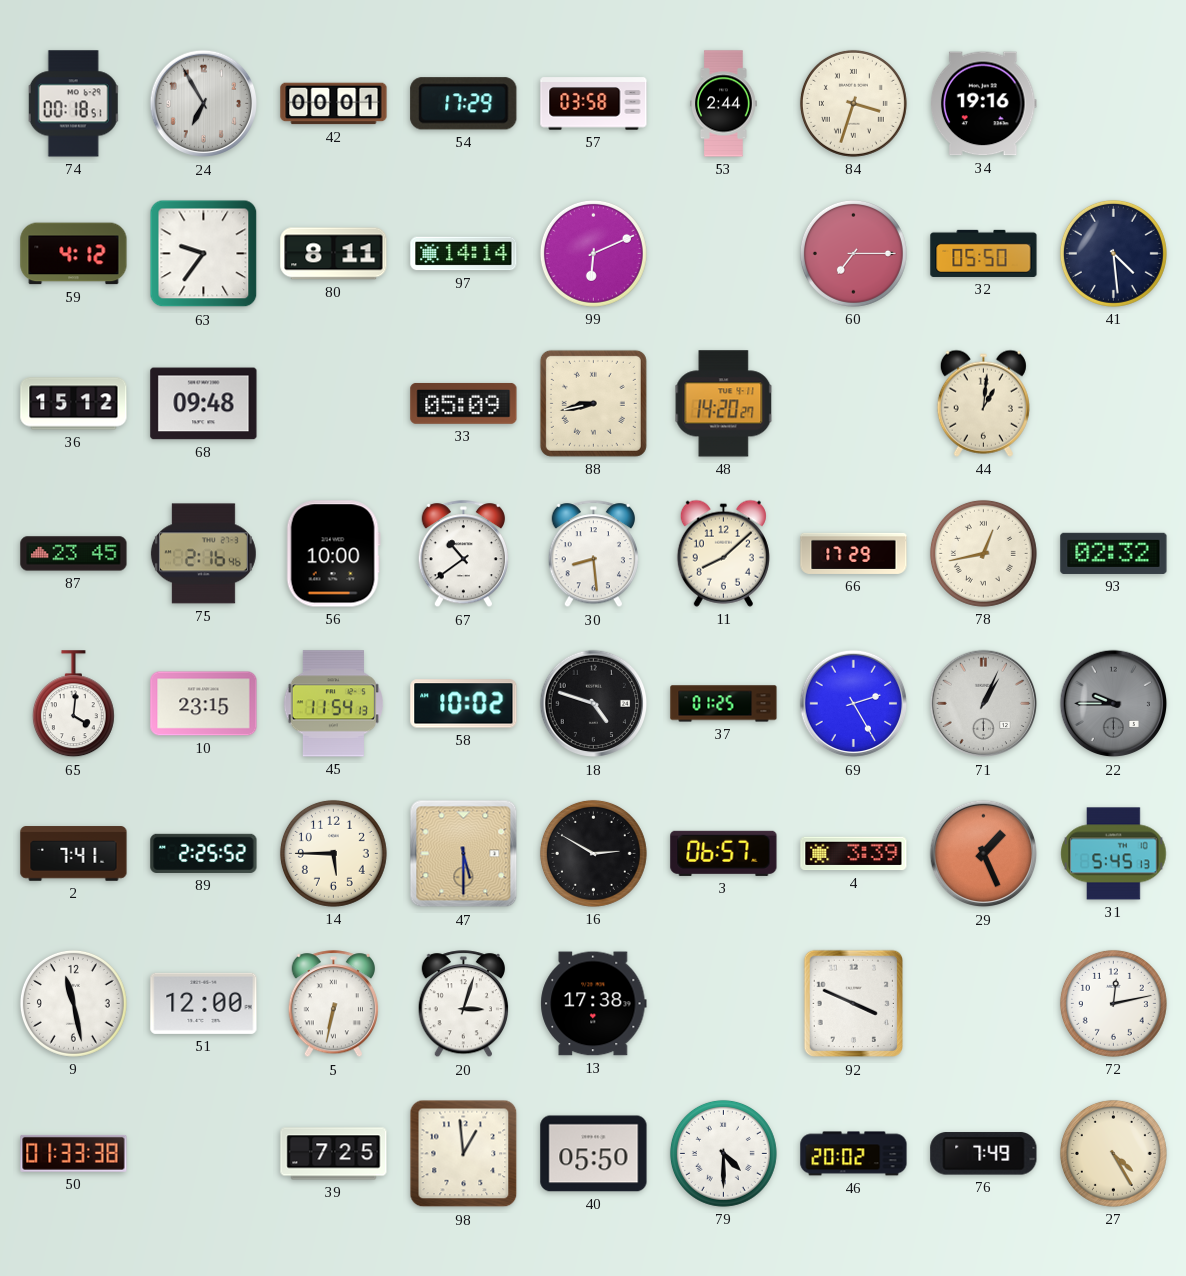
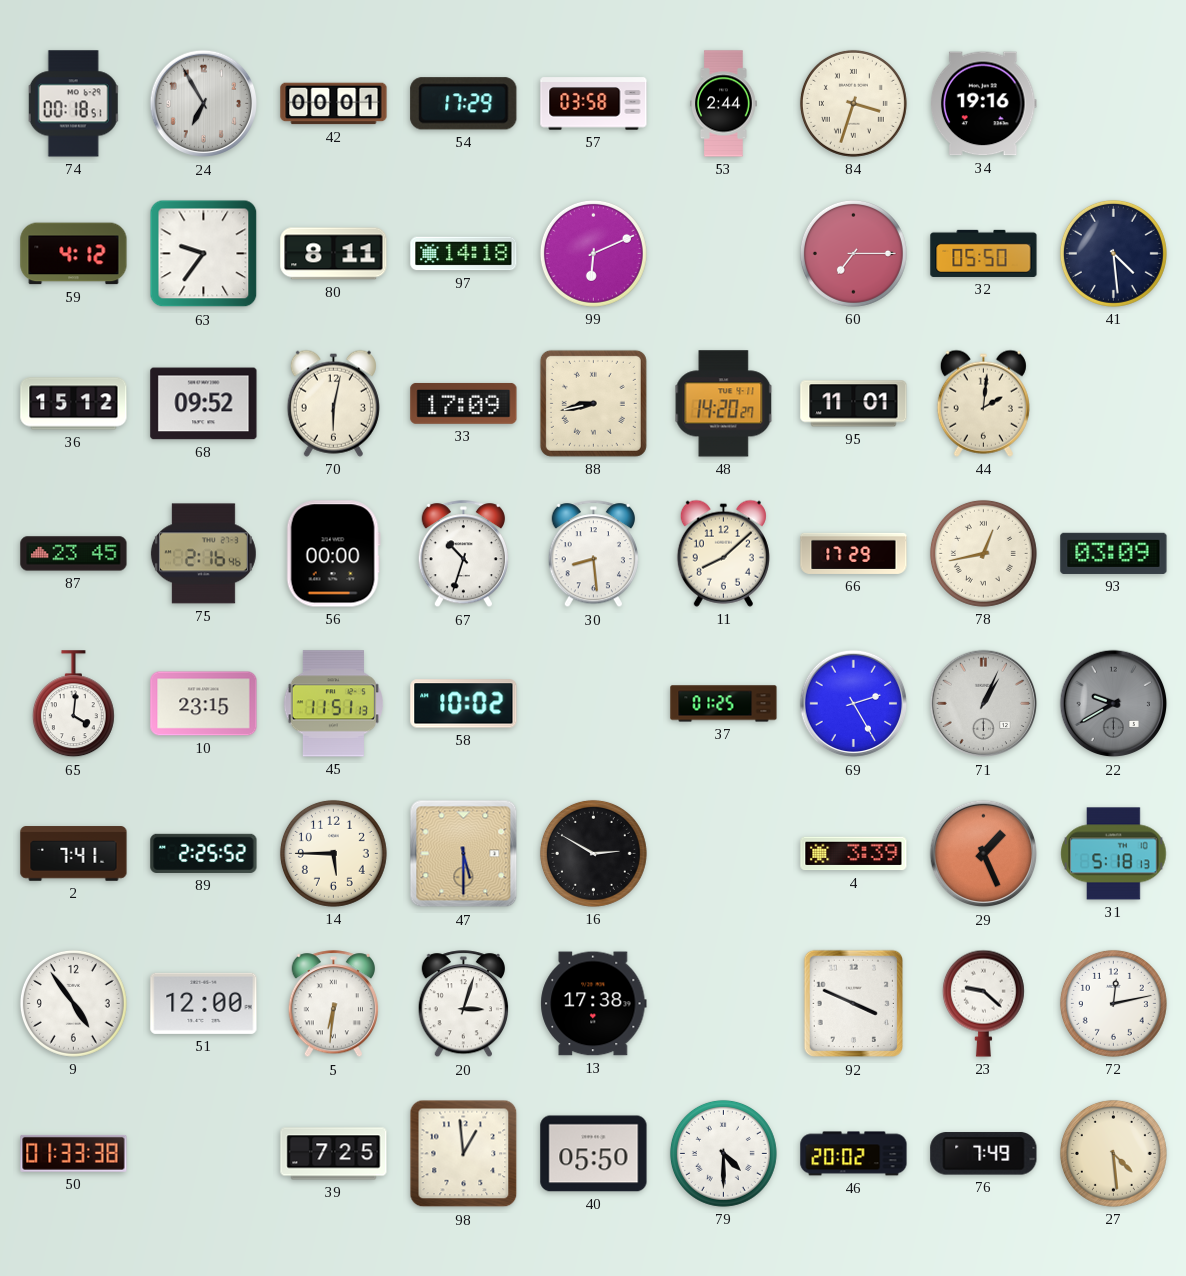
97: 14:14 -> 14:18
68: 09:48 -> 09:52
70: none -> 6:02
33: 05:09 -> 17:09
95: none -> 11:01
44: 1:01 -> 2:01
56: 10:00 -> 00:00
67: 10:39 -> 10:33
93: 02:32 -> 03:09
45: 11:54 -> 11:51
18: 4:48 -> none
22: 9:45 -> 9:40
3: 06:57 -> none
31: 5:45 -> 5:18
9: 11:28 -> 4:54
5: 6:32 -> 6:31
23: none -> 9:22
27: 4:25 -> 4:29
